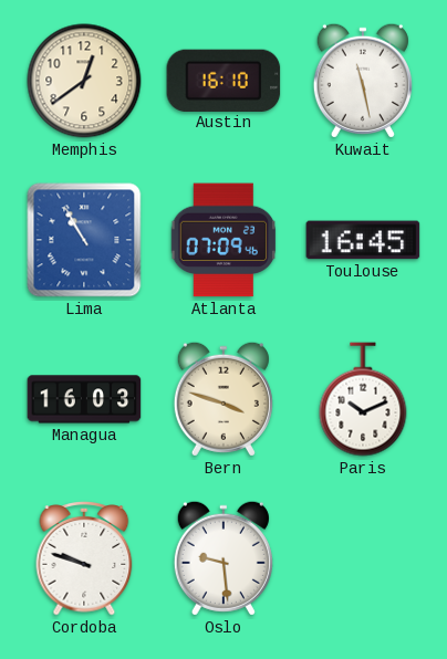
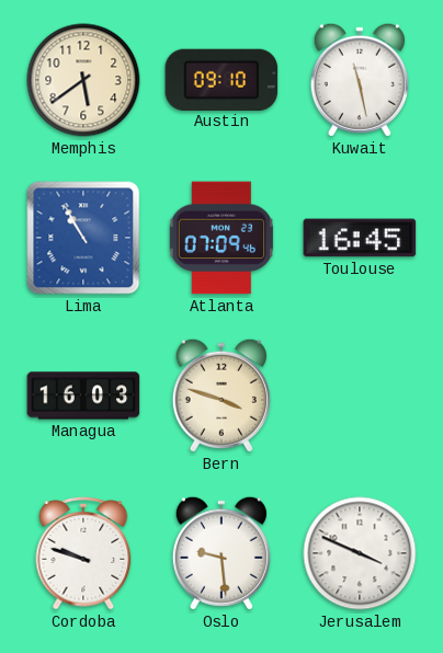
Memphis: 12:39 -> 5:39
Austin: 16:10 -> 09:10
Paris: 10:11 -> none
Jerusalem: none -> 3:49
